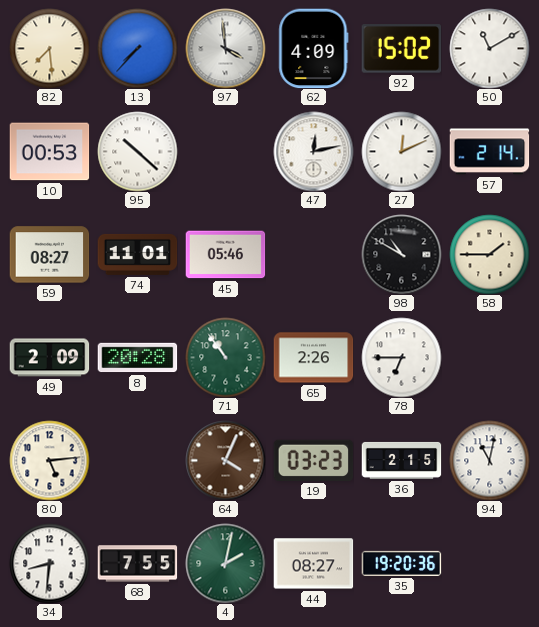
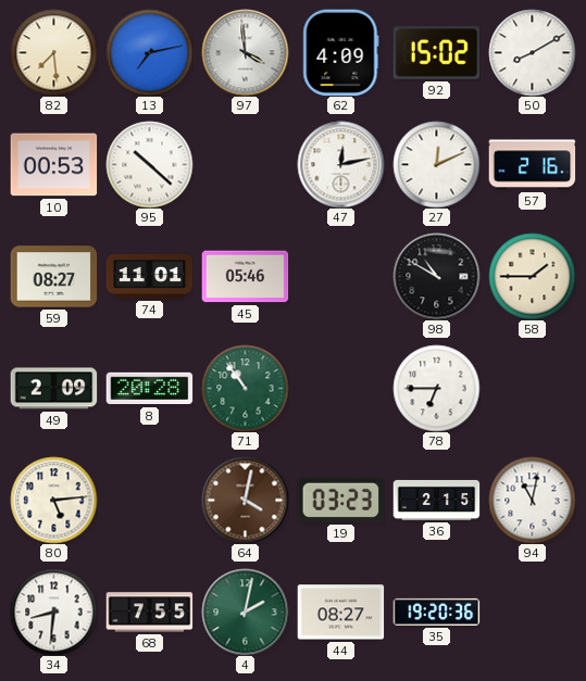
13: 7:37 -> 7:13
50: 11:10 -> 8:10
57: 2:14 -> 2:16
65: 2:26 -> none
64: 4:04 -> 4:02
